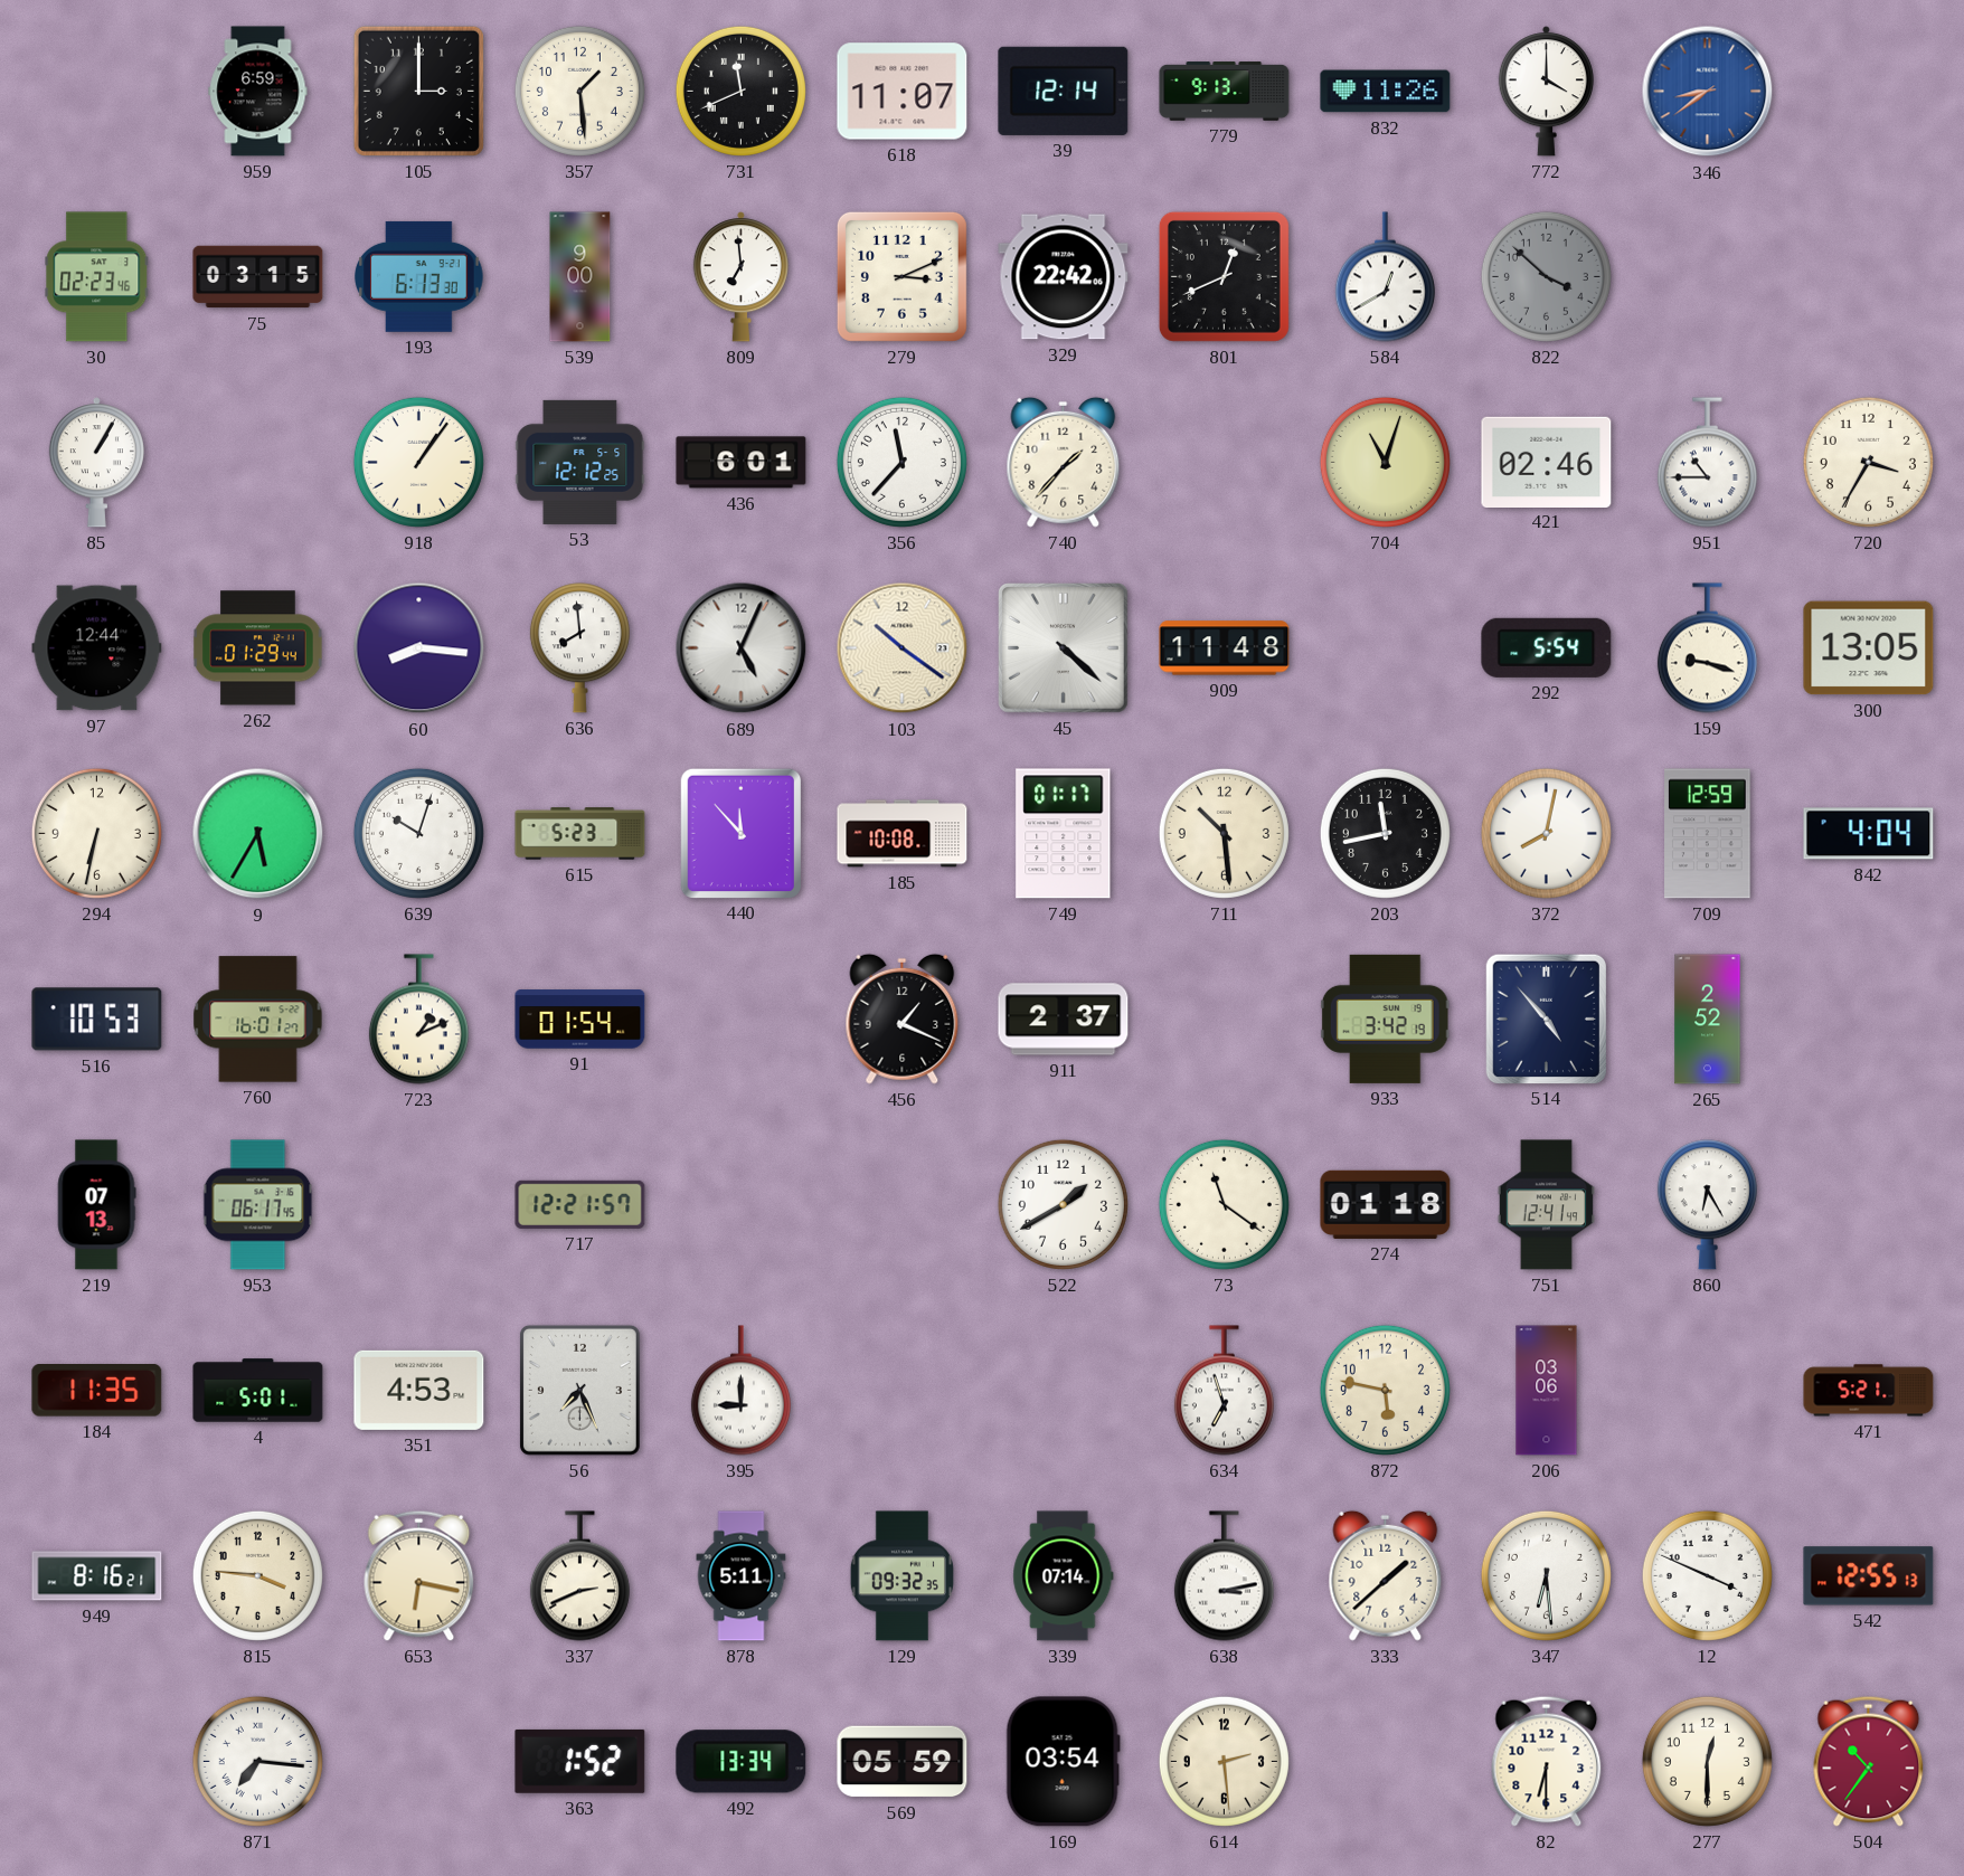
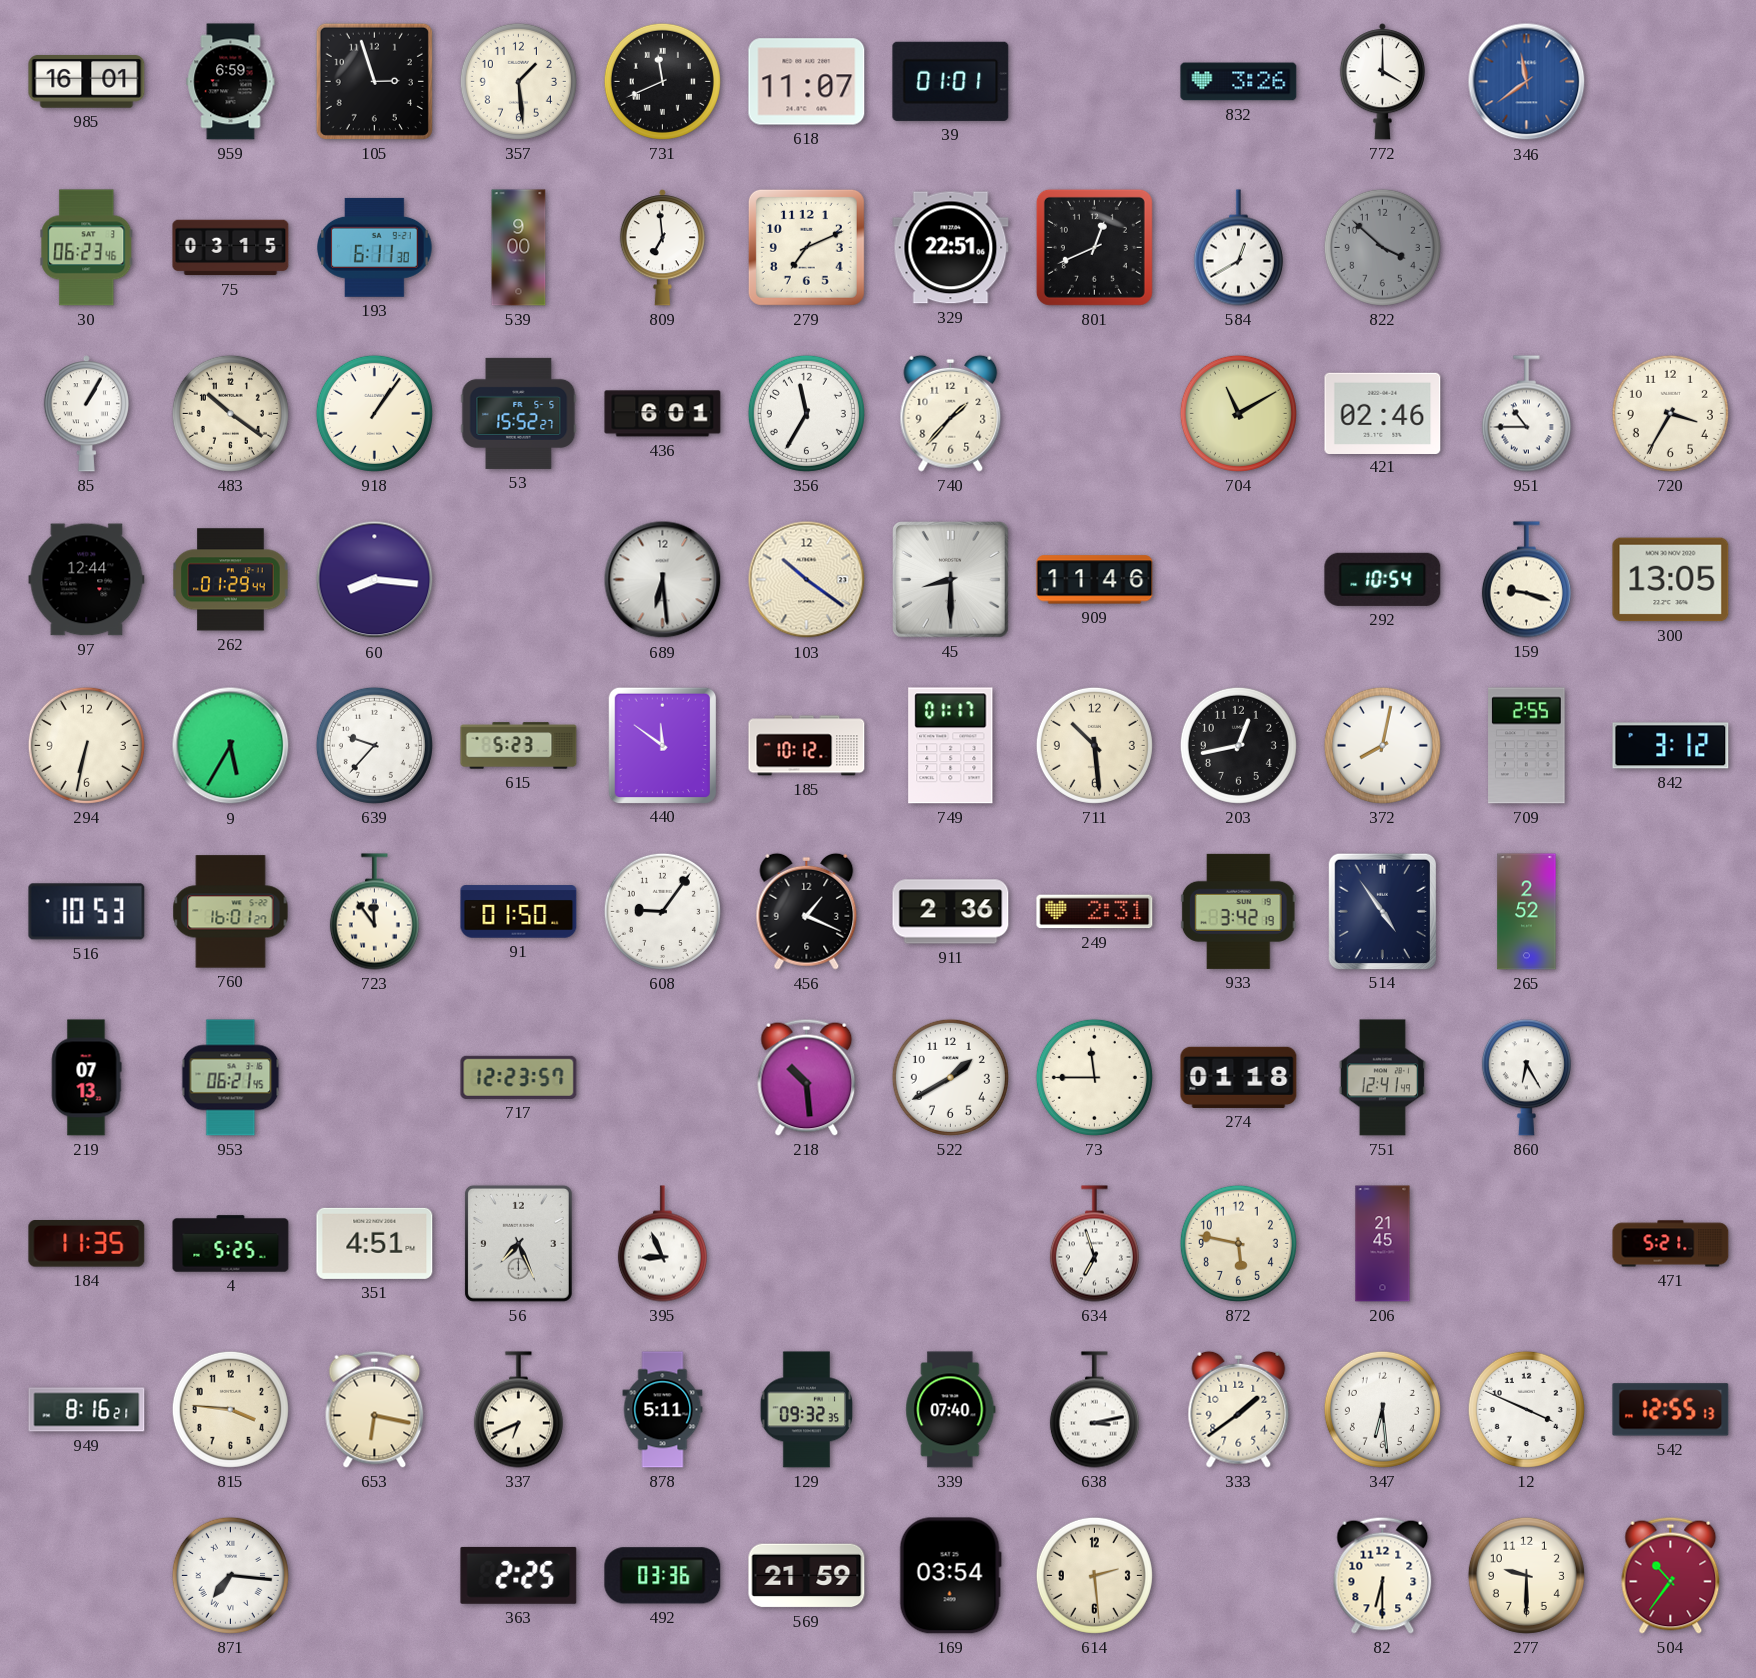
985: none -> 16:01
105: 3:00 -> 2:57
39: 12:14 -> 01:01
779: 9:13 -> none
832: 11:26 -> 3:26
346: 8:39 -> 11:39
30: 02:23 -> 06:23
193: 6:13 -> 6:11
279: 3:11 -> 7:11
329: 22:42 -> 22:51
483: none -> 10:21
53: 12:12 -> 15:52
356: 11:37 -> 11:35
704: 11:03 -> 11:10
636: 7:59 -> none
689: 5:04 -> 6:29
45: 4:22 -> 8:30
909: 11:48 -> 11:46
292: 5:54 -> 10:54
639: 10:03 -> 9:37
440: 11:53 -> 11:51
185: 10:08 -> 10:12
203: 11:43 -> 12:43
709: 12:59 -> 2:55
842: 4:04 -> 3:12
723: 1:11 -> 11:54
91: 01:54 -> 01:50
608: none -> 9:06
911: 2:37 -> 2:36
249: none -> 2:31
514: 4:53 -> 4:54
953: 06:17 -> 06:21
717: 12:21 -> 12:23
218: none -> 10:29
73: 11:21 -> 11:45
4: 5:01 -> 5:25
351: 4:53 -> 4:51
395: 9:00 -> 8:56
206: 03:06 -> 21:45
337: 2:41 -> 6:41
339: 07:14 -> 07:40
333: 1:38 -> 1:39
363: 1:52 -> 2:25
492: 13:34 -> 03:36
569: 05:59 -> 21:59
277: 12:30 -> 9:30
